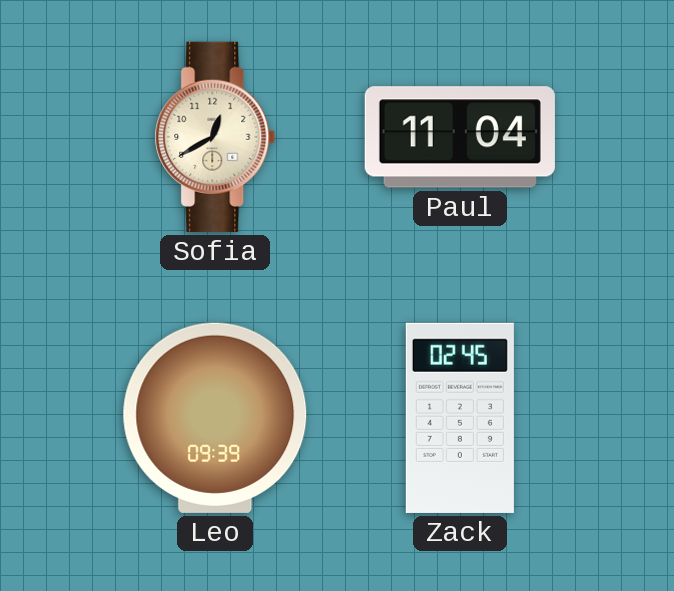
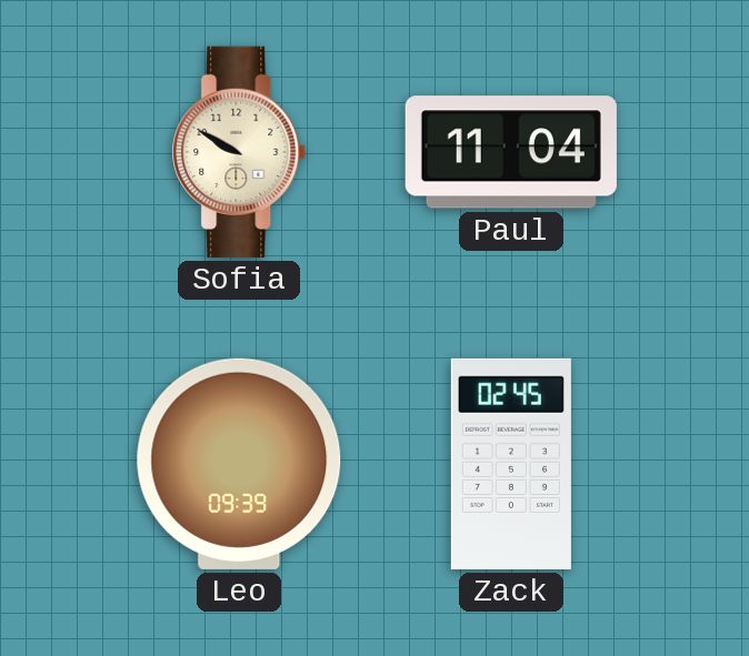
Sofia: 12:40 -> 9:50
